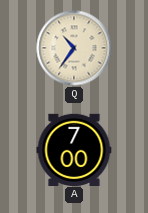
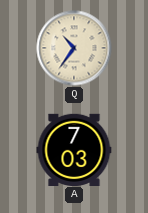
A: 7:00 -> 7:03
